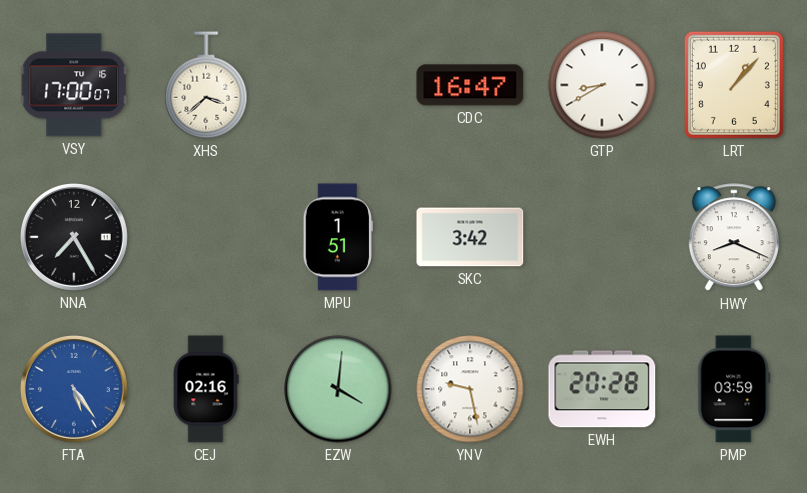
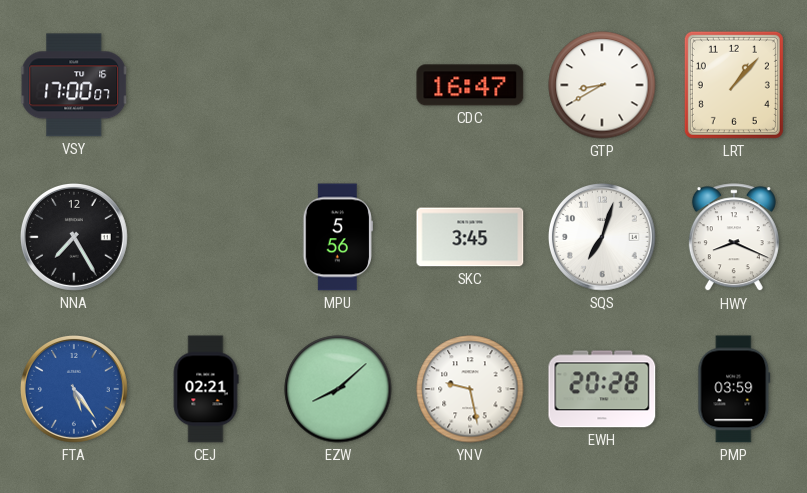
XHS: 3:38 -> none
MPU: 1:51 -> 5:56
SKC: 3:42 -> 3:45
SQS: none -> 7:03
CEJ: 02:16 -> 02:21
EZW: 4:01 -> 8:08
